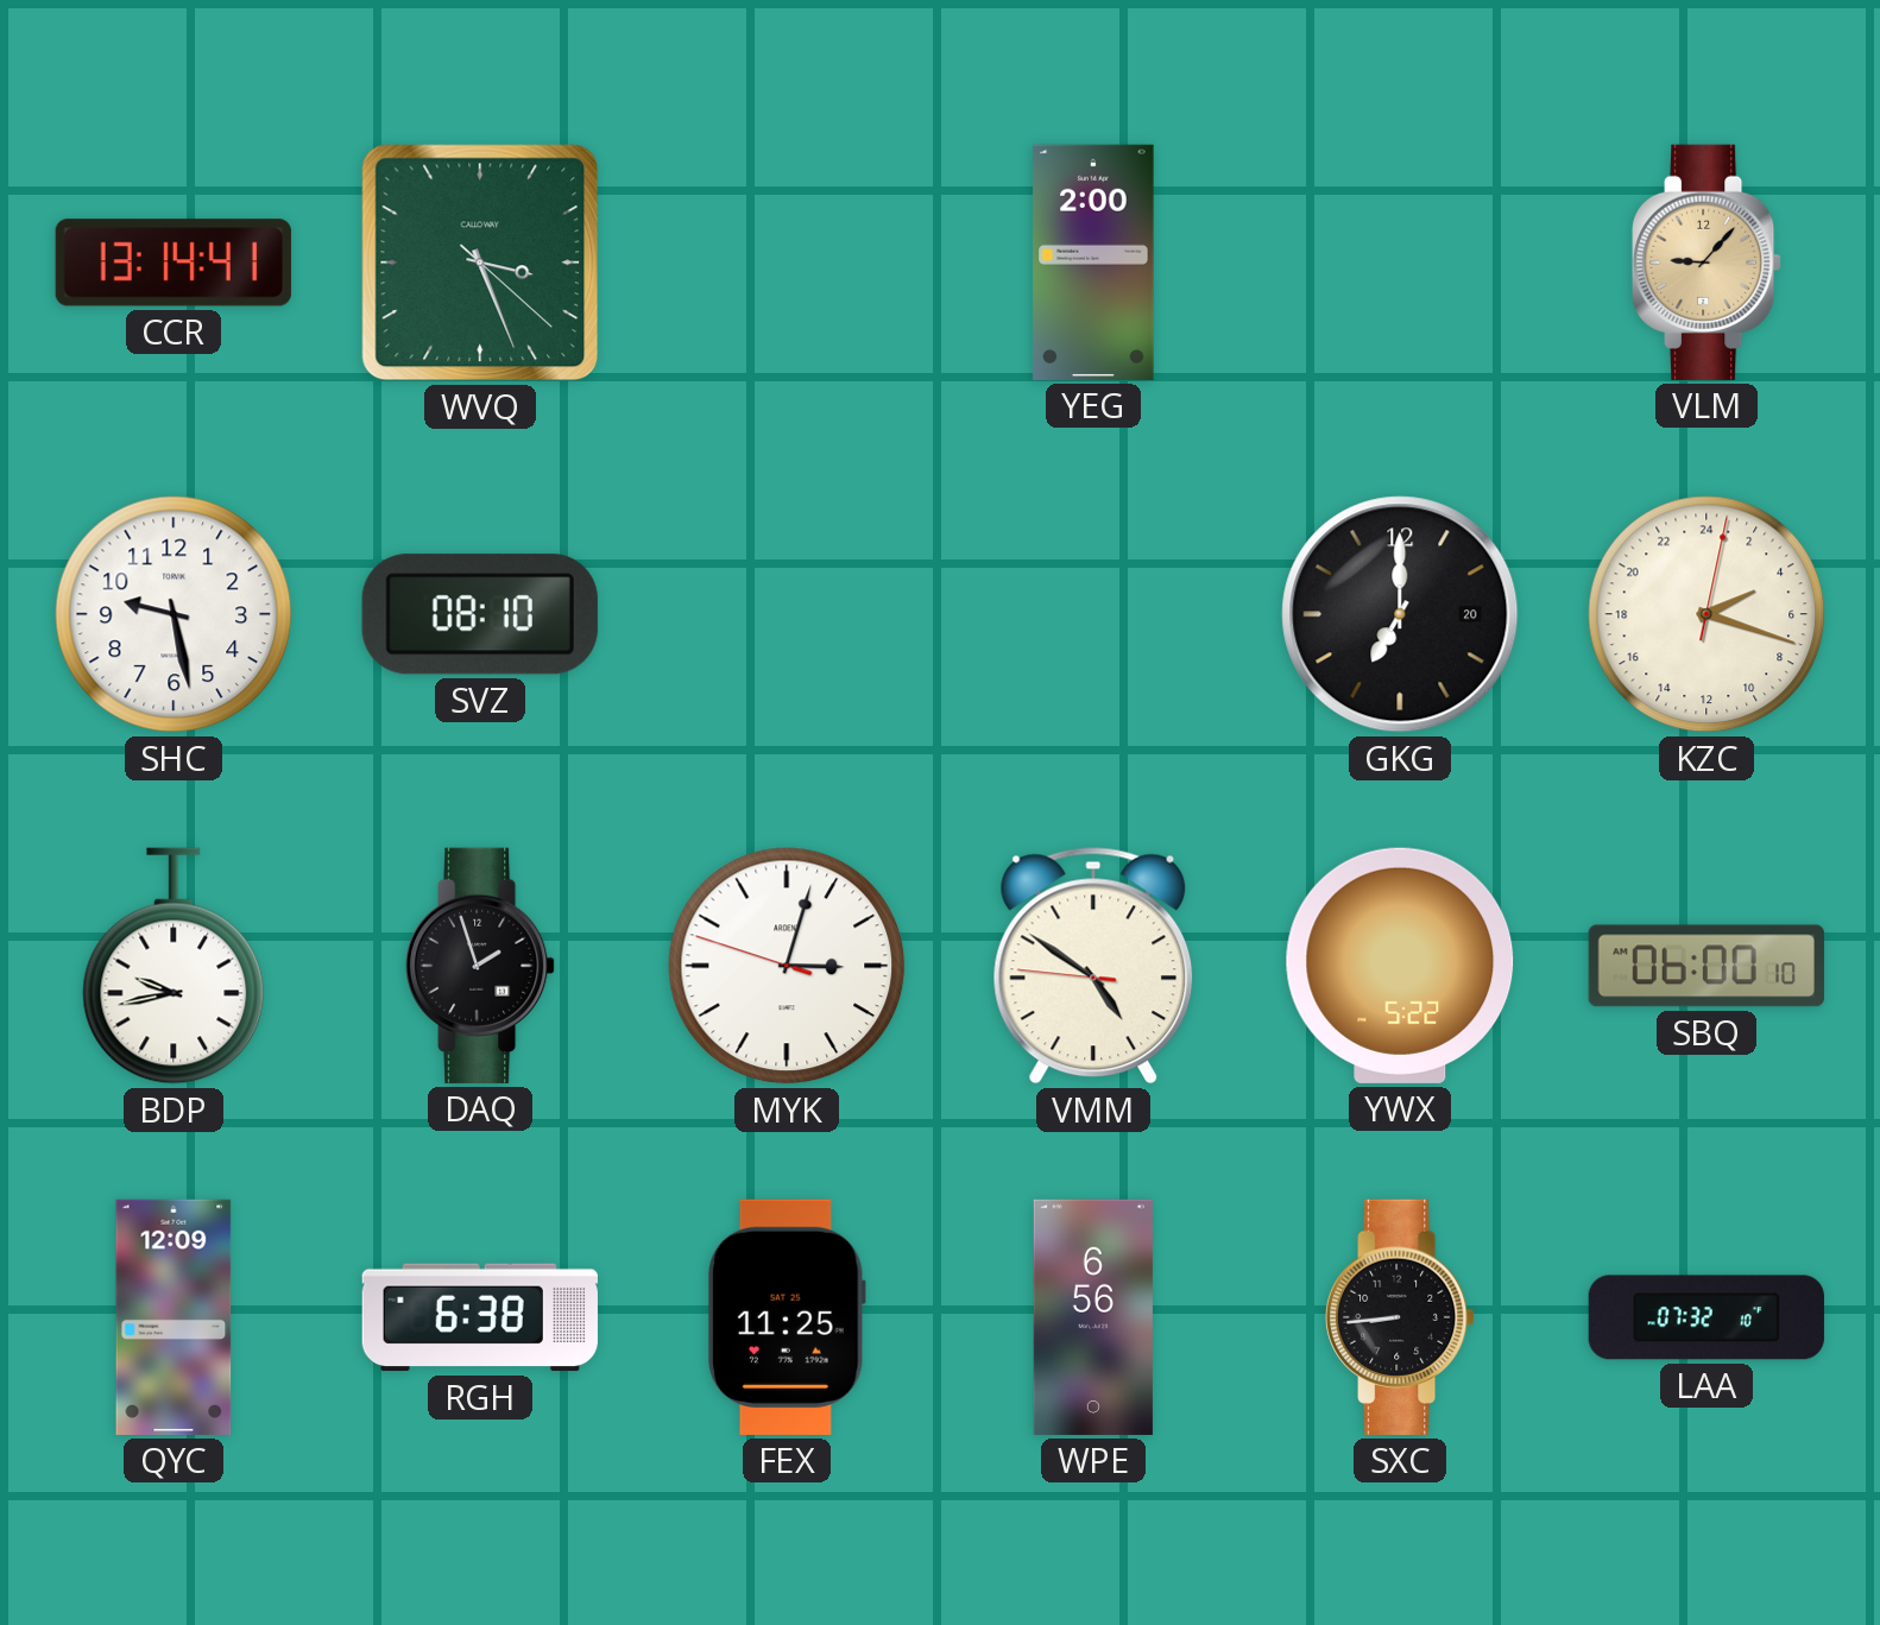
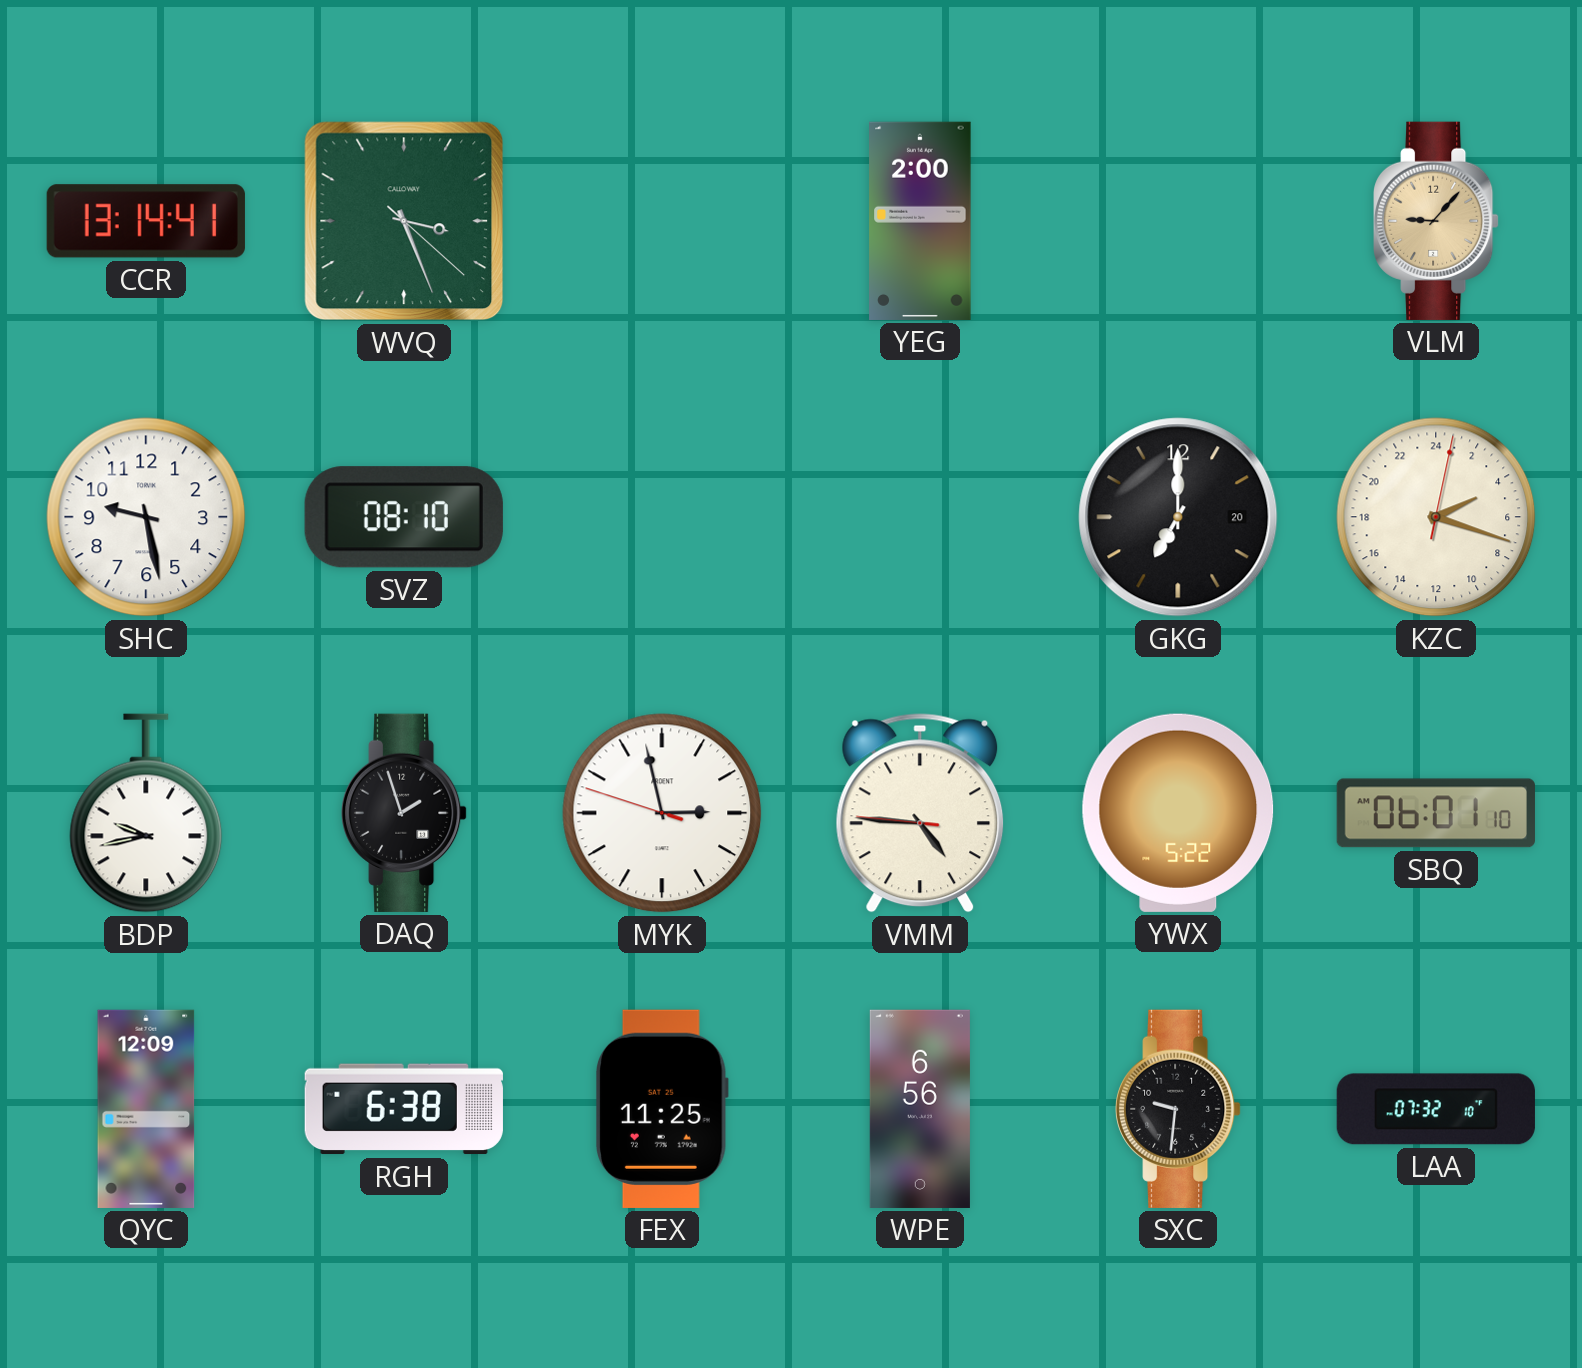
MYK: 3:02 -> 2:57
VMM: 4:50 -> 4:45
SBQ: 06:00 -> 06:01
SXC: 8:44 -> 9:31
